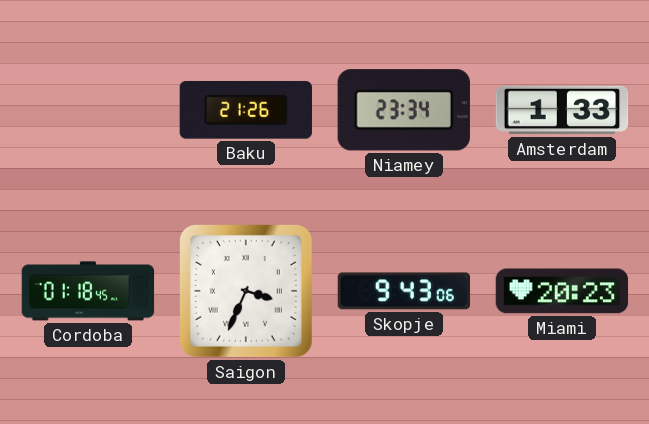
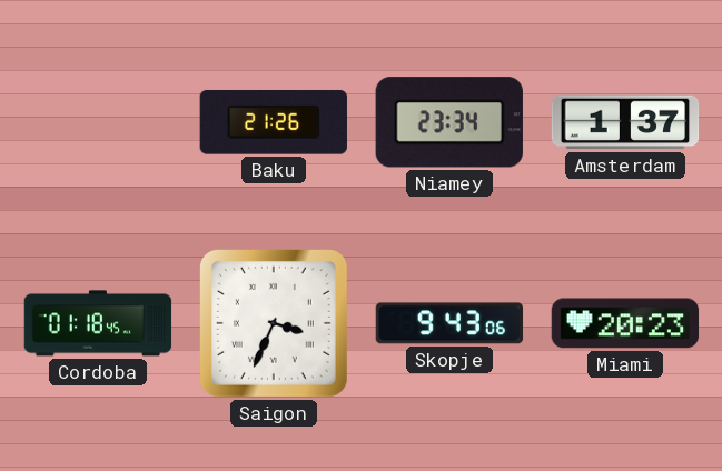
Amsterdam: 1:33 -> 1:37
